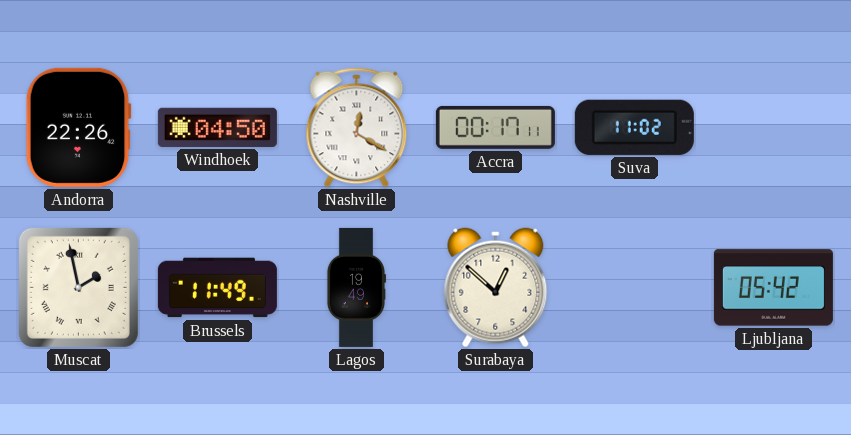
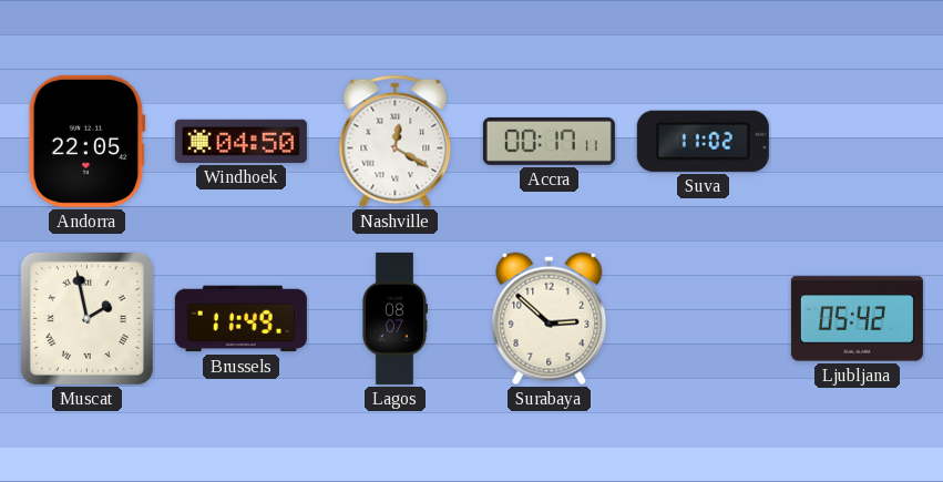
Andorra: 22:26 -> 22:05
Lagos: 19:49 -> 08:07
Surabaya: 12:52 -> 2:52
